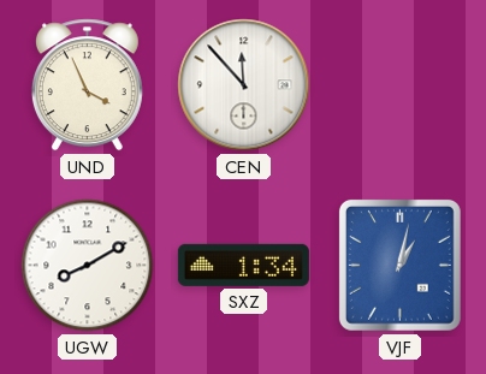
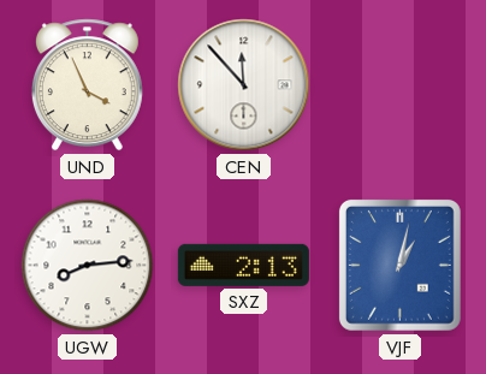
UGW: 8:10 -> 8:14
SXZ: 1:34 -> 2:13
